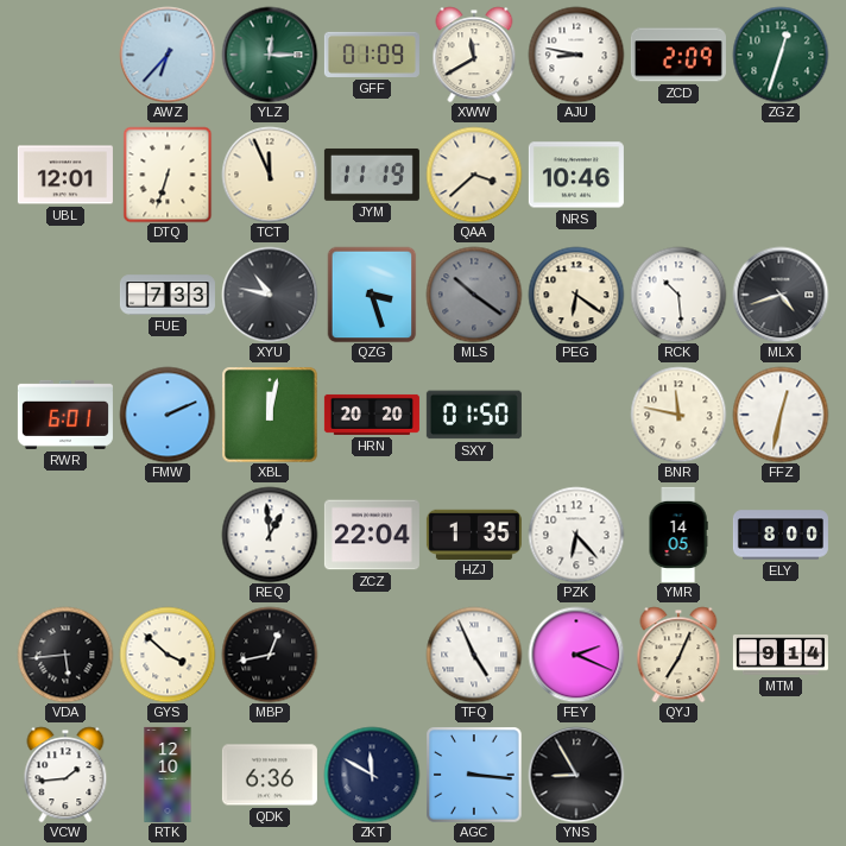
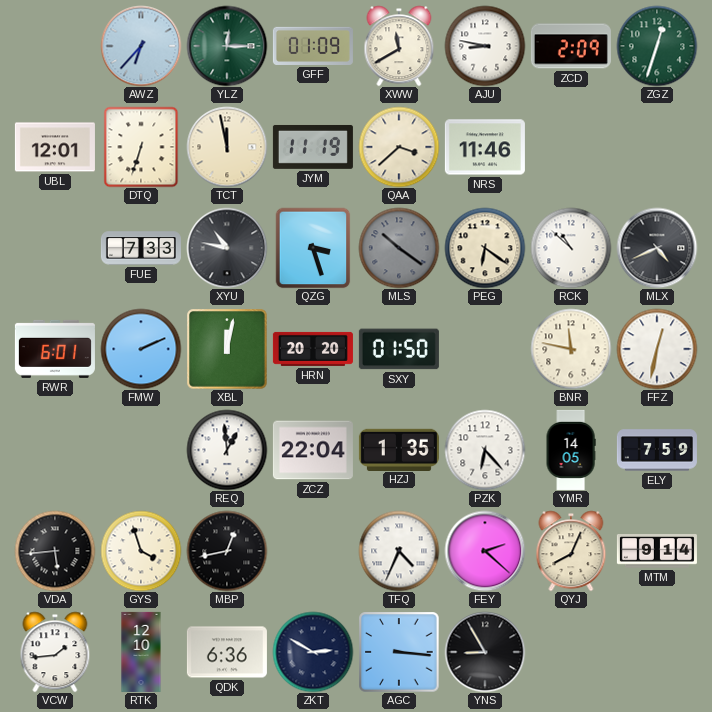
TCT: 11:56 -> 11:58
NRS: 10:46 -> 11:46
RCK: 10:29 -> 10:52
MLX: 4:42 -> 4:41
ELY: 8:00 -> 7:59
GYS: 3:52 -> 3:57
TFQ: 4:56 -> 4:34
FEY: 2:19 -> 2:22
QYJ: 7:04 -> 8:04
ZKT: 11:50 -> 2:50
